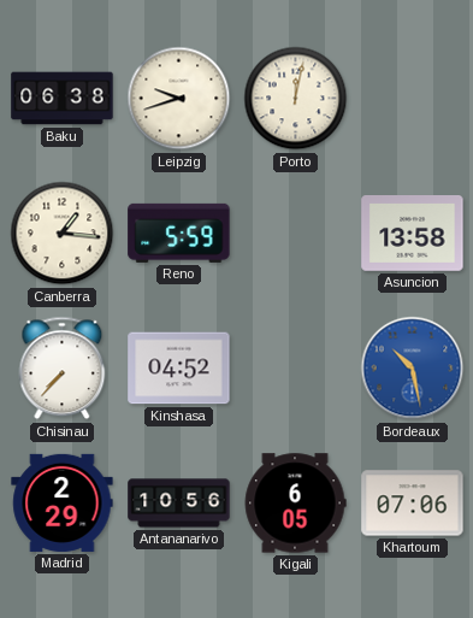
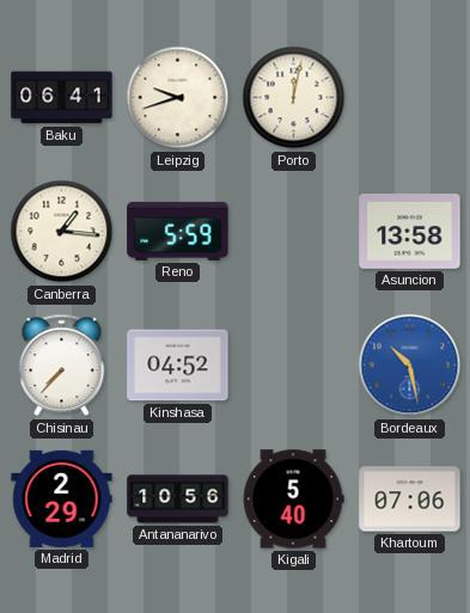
Baku: 06:38 -> 06:41
Kigali: 6:05 -> 5:40
